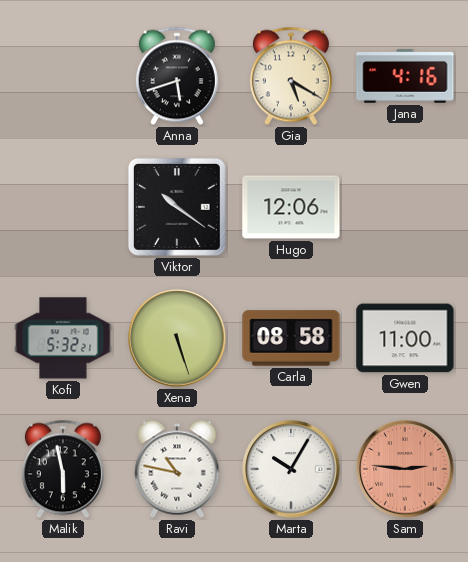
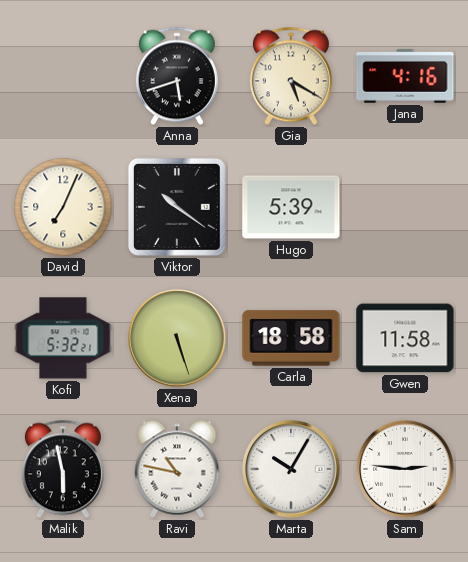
David: none -> 7:04
Hugo: 12:06 -> 5:39
Carla: 08:58 -> 18:58
Gwen: 11:00 -> 11:58
Sam dial: salmon -> white
